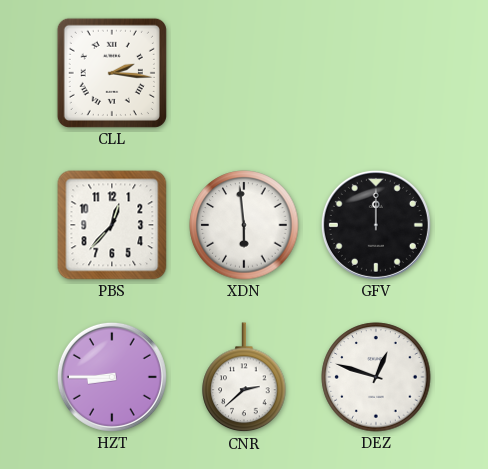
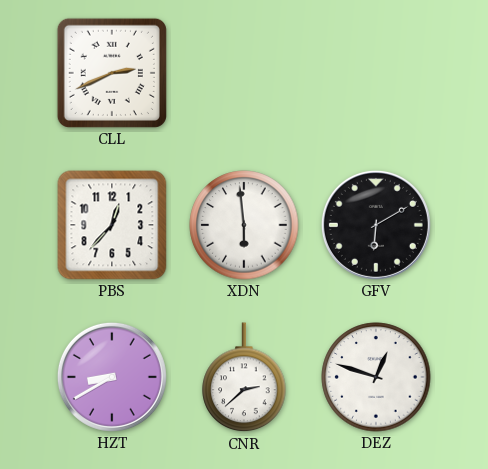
CLL: 2:16 -> 2:41
GFV: 12:00 -> 6:10
HZT: 8:45 -> 8:40
